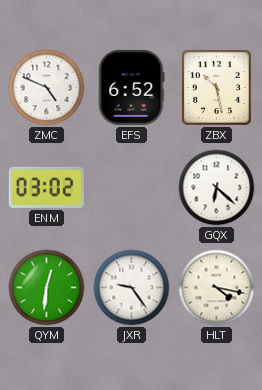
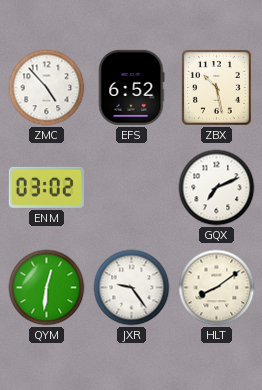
ZMC: 4:49 -> 4:53
GQX: 6:22 -> 7:11
HLT: 4:17 -> 8:09
